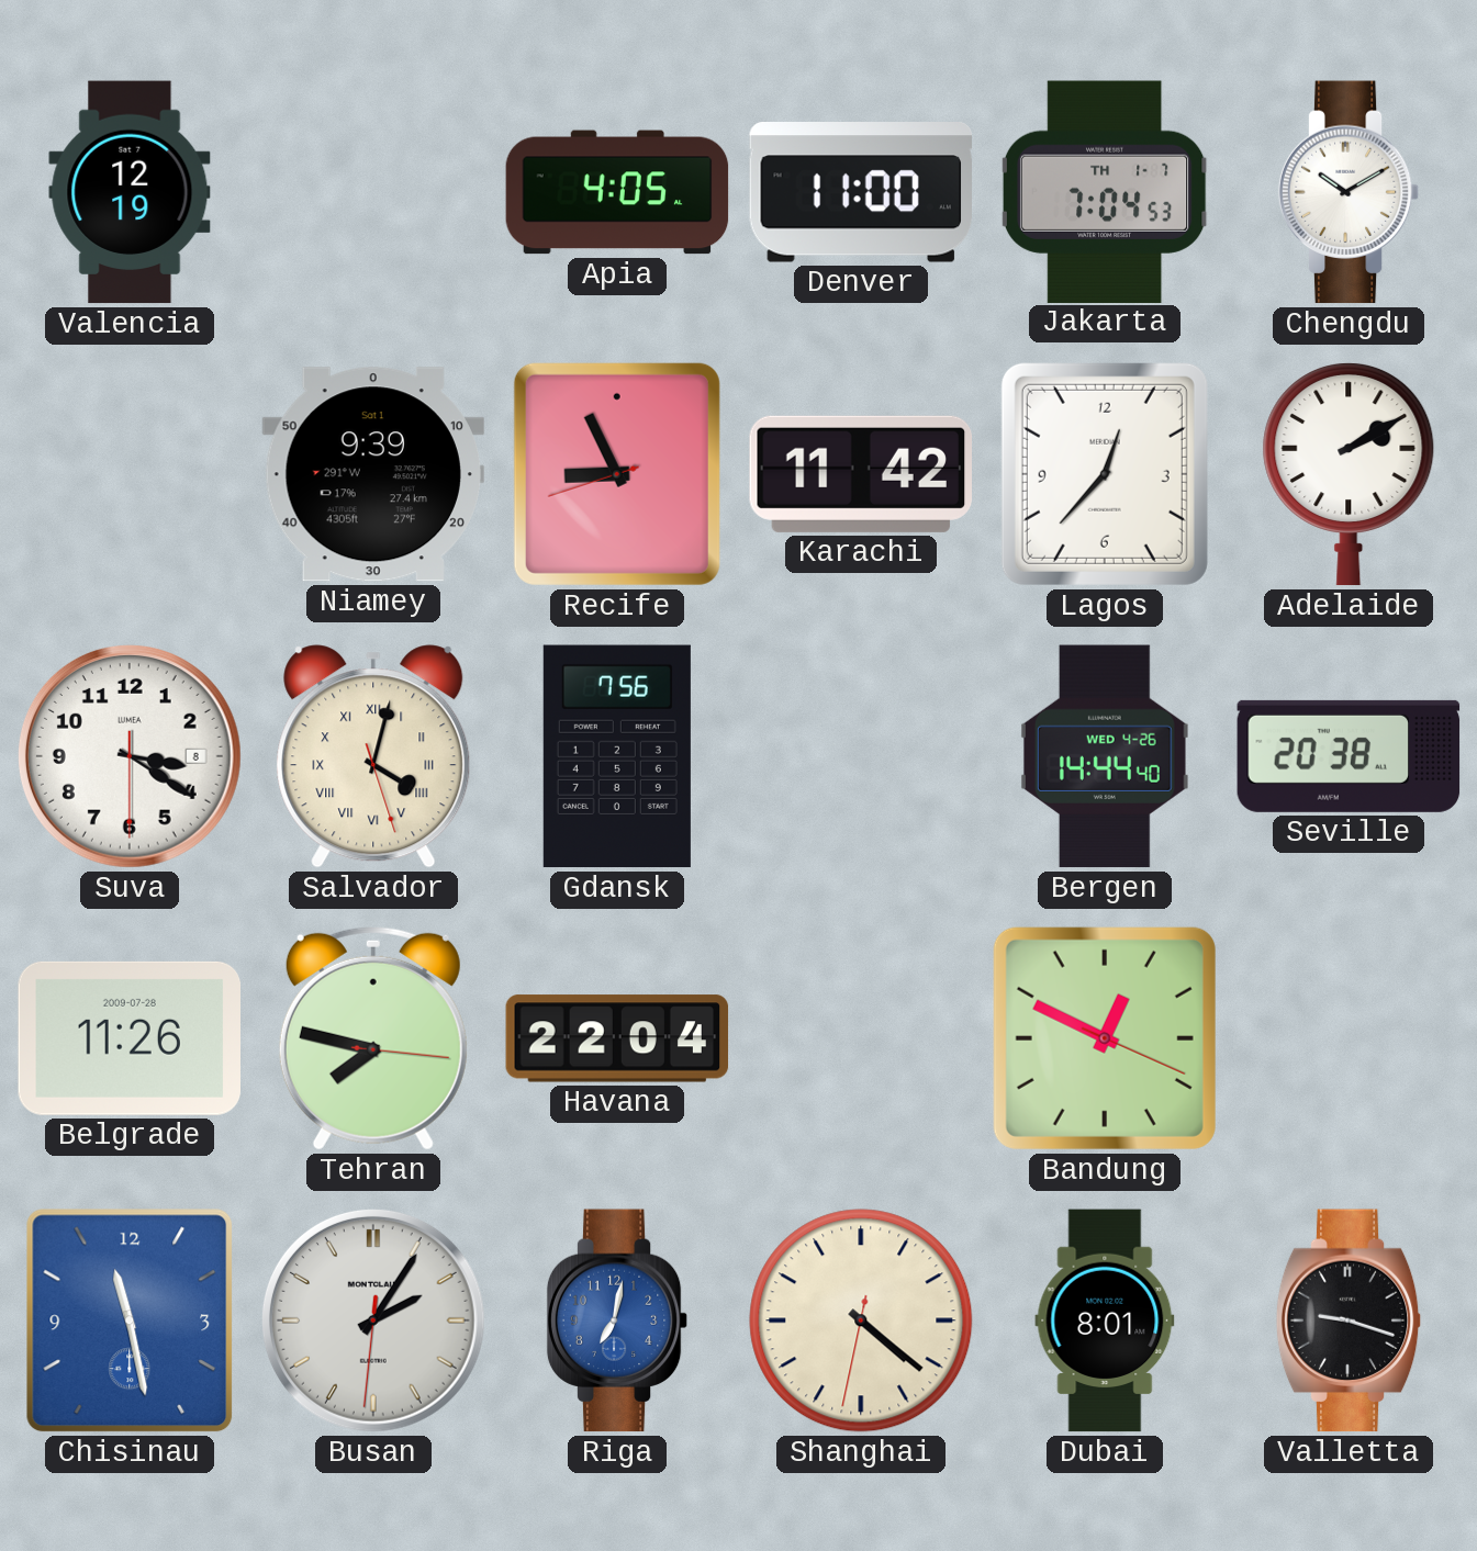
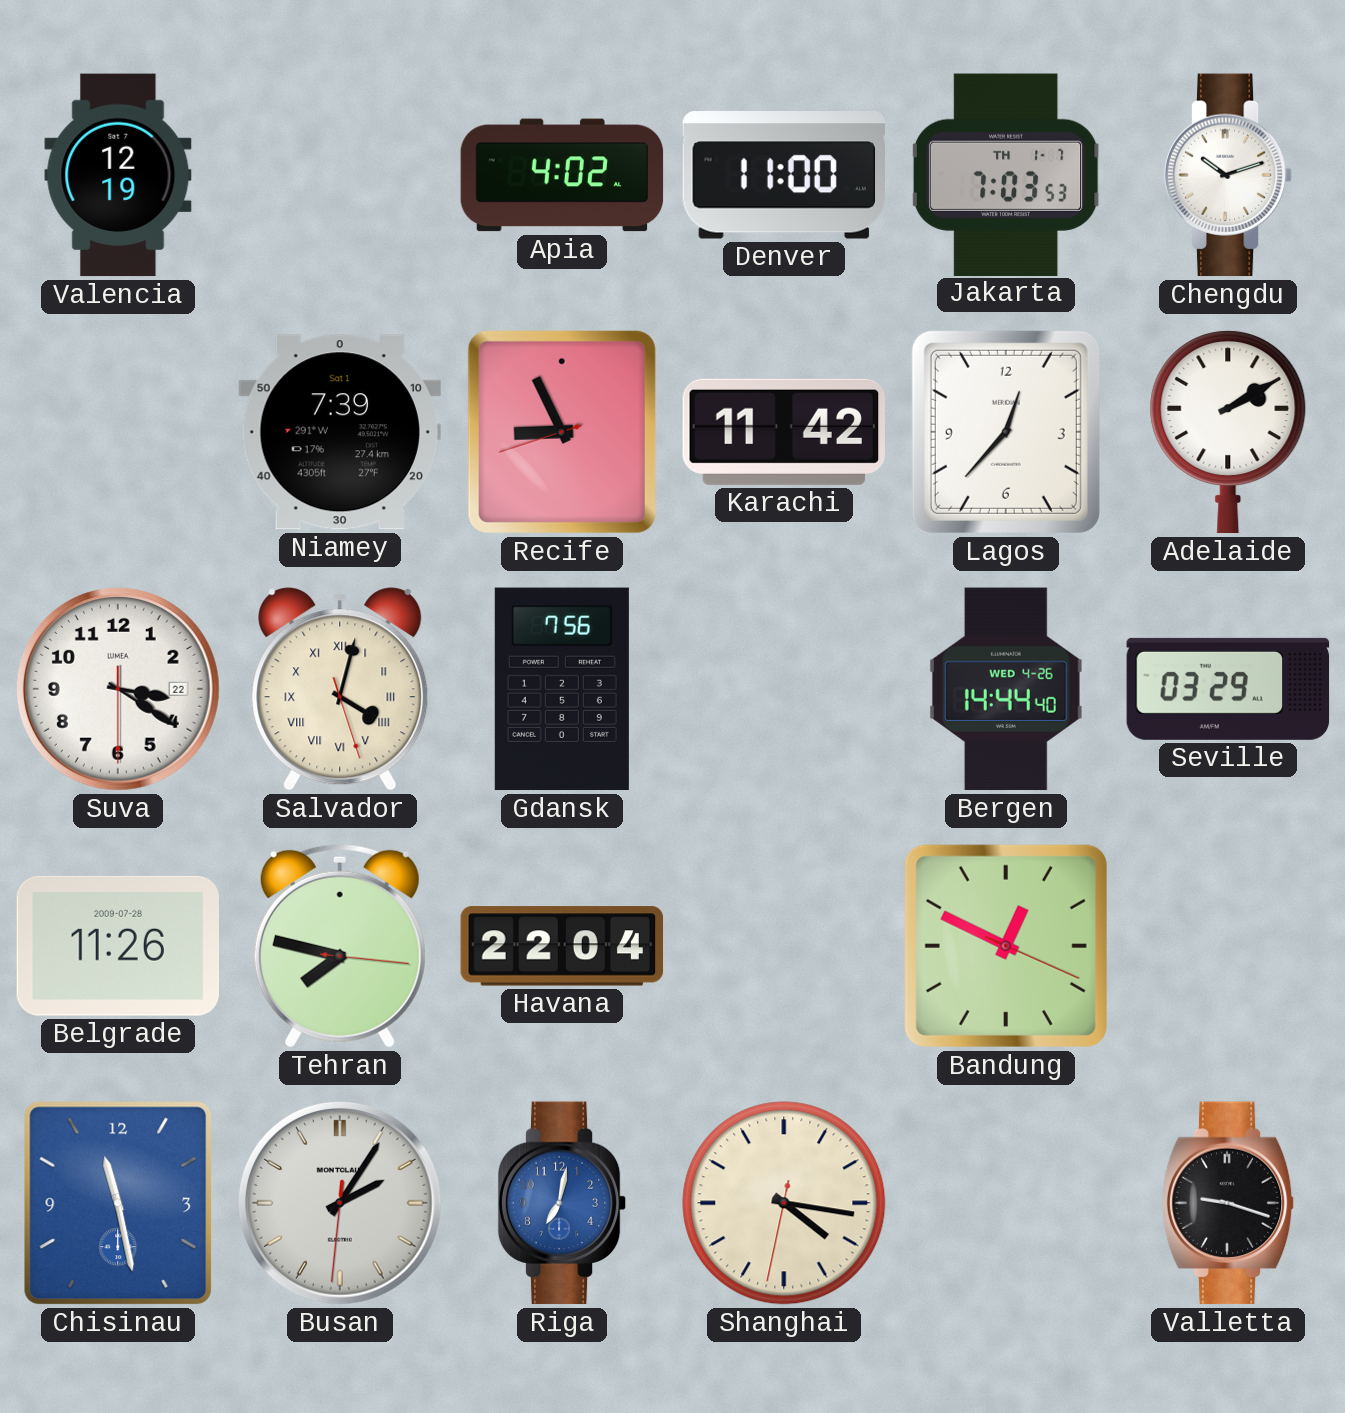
Apia: 4:05 -> 4:02
Jakarta: 7:04 -> 7:03
Chengdu: 10:10 -> 10:12
Niamey: 9:39 -> 7:39
Suva date: 8 -> 22
Seville: 20:38 -> 03:29
Shanghai: 4:21 -> 4:16
Dubai: 8:01 -> none
